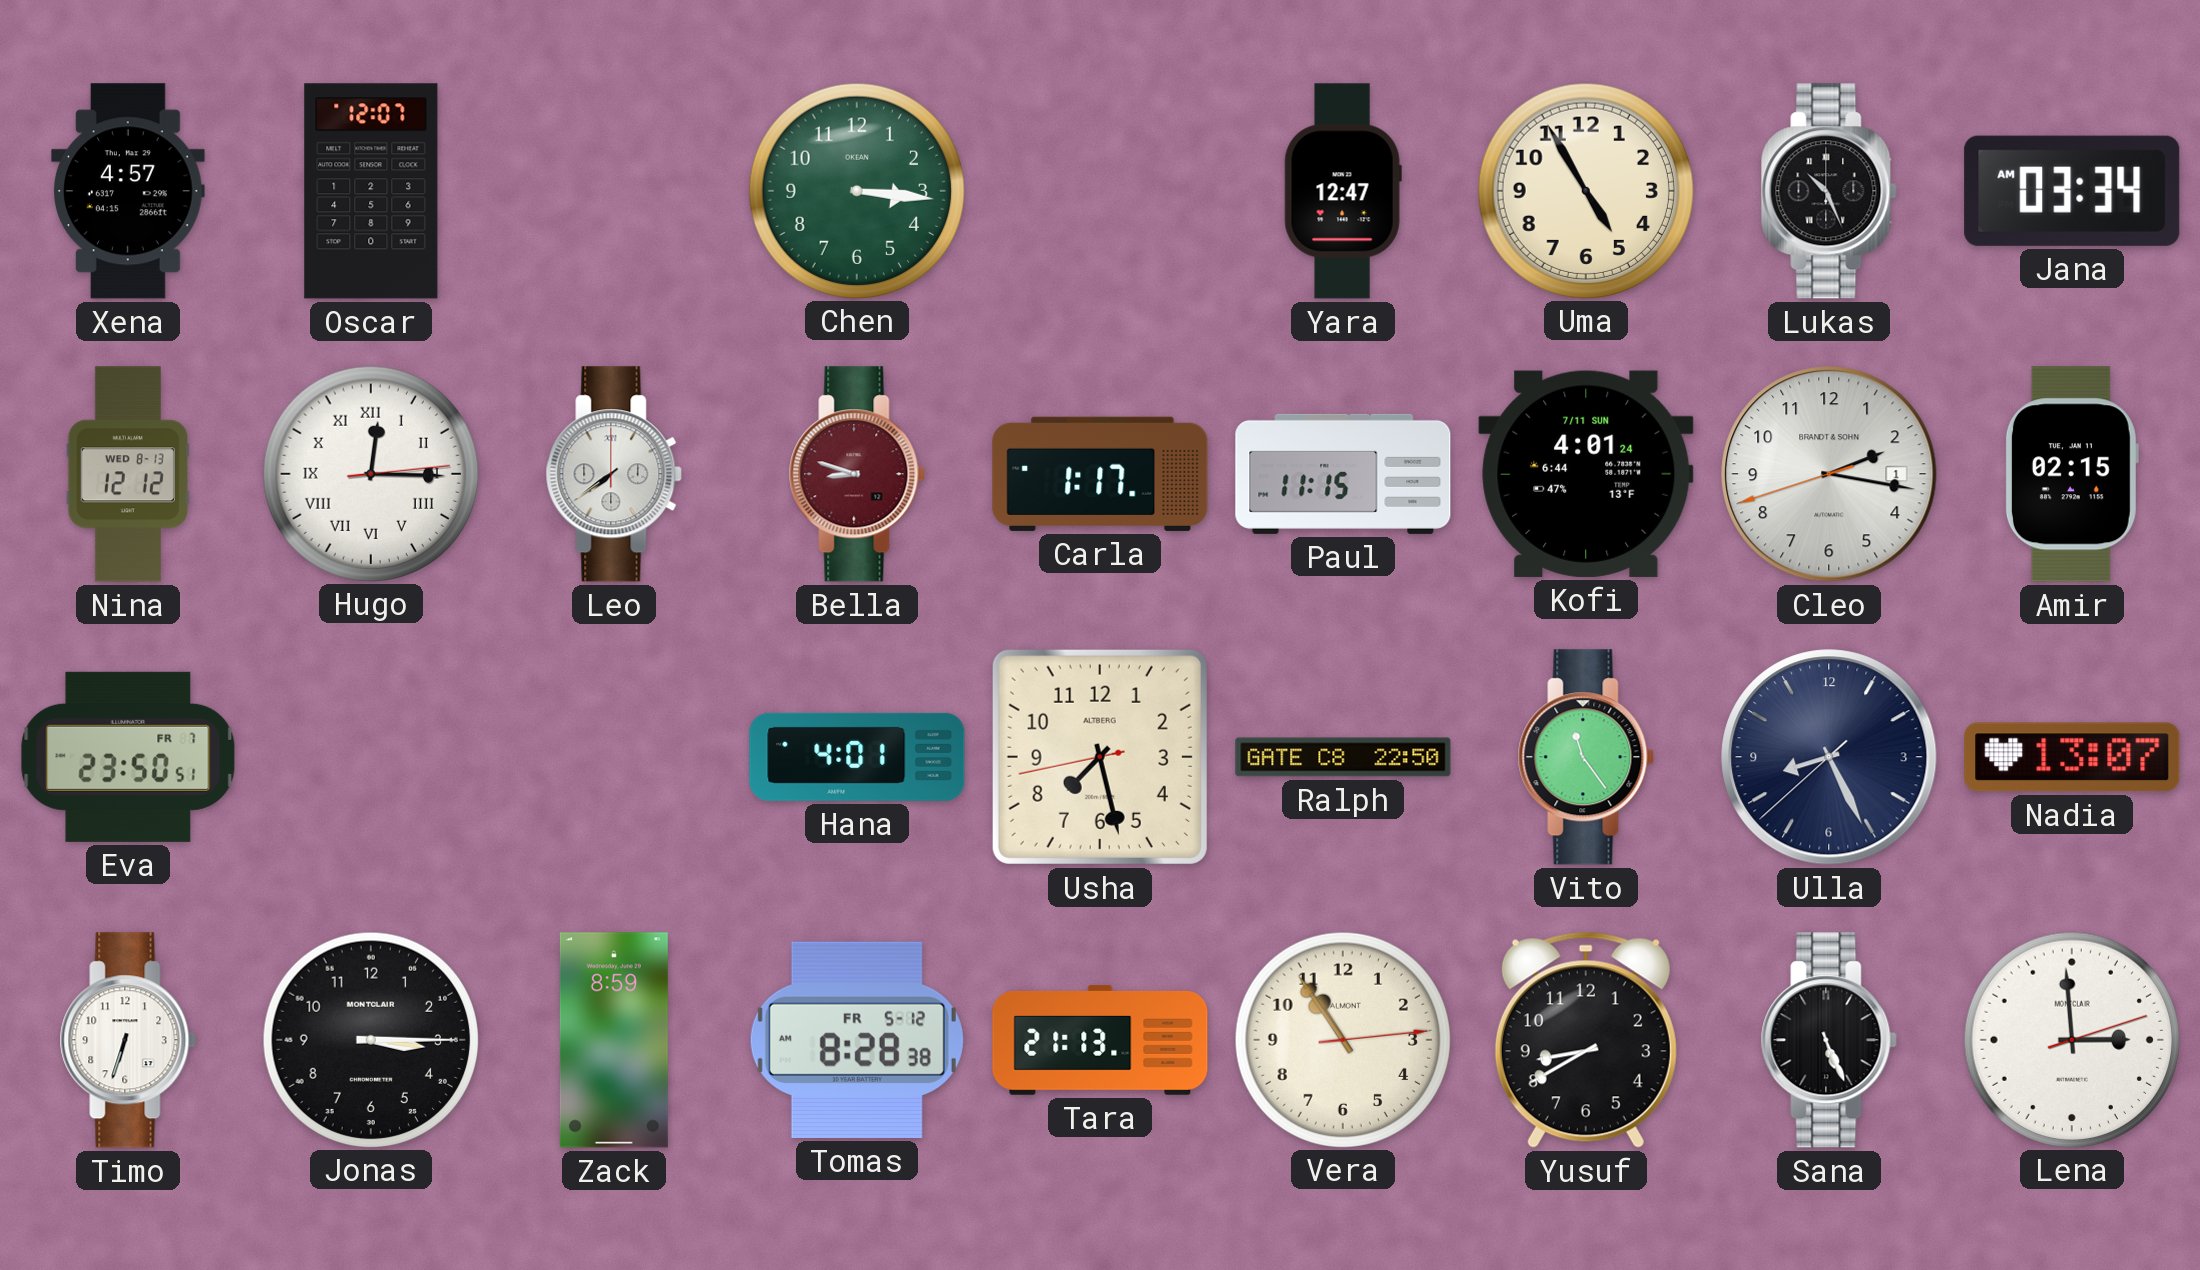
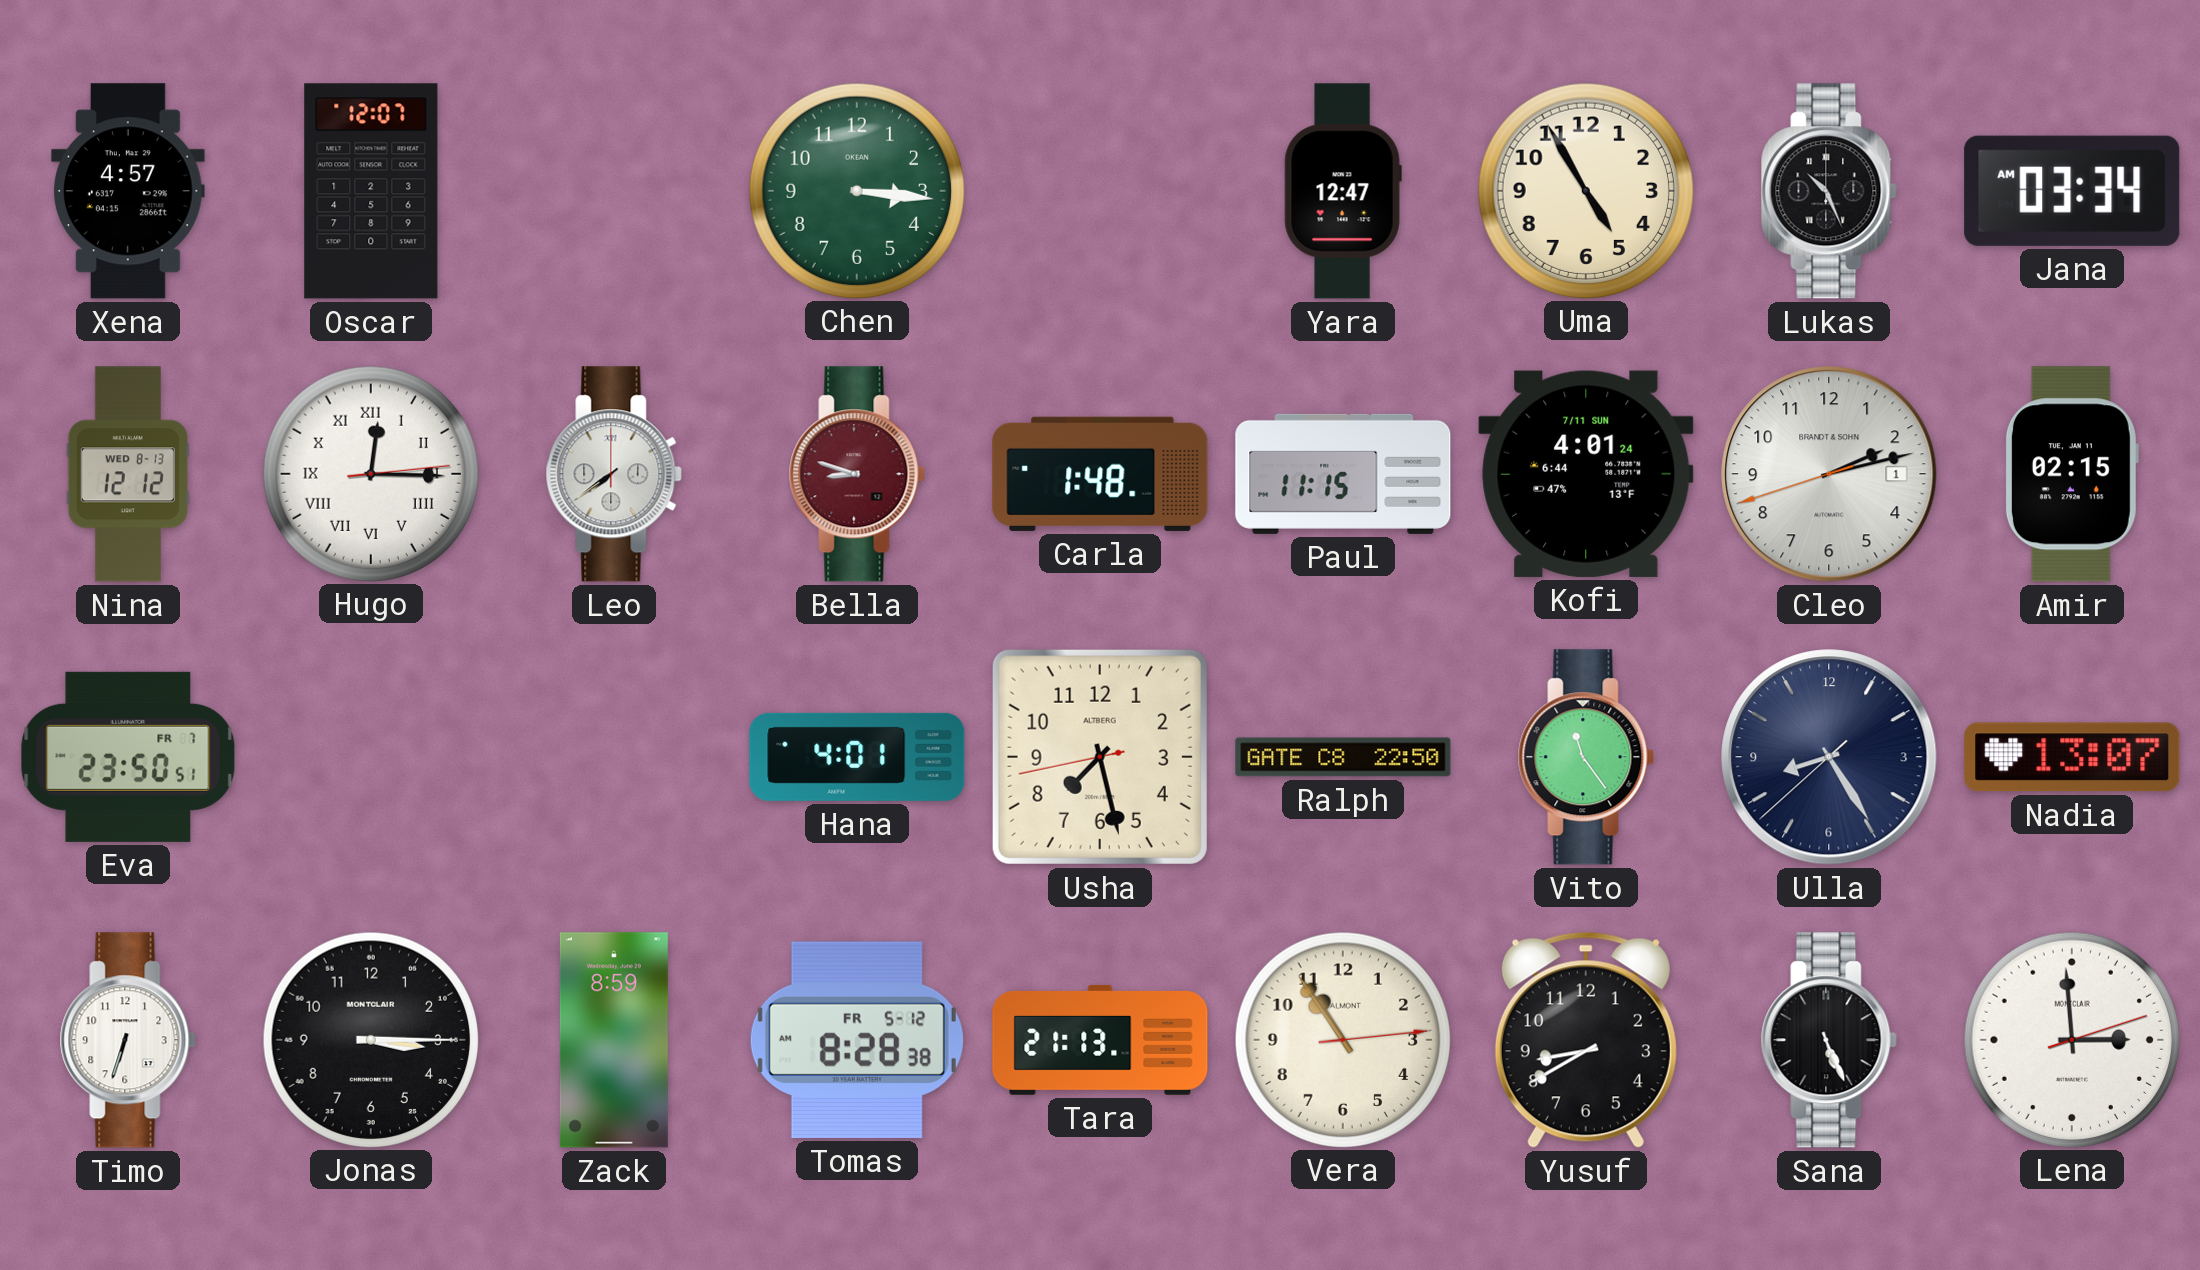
Carla: 1:17 -> 1:48
Cleo: 2:16 -> 2:12
Ulla: 8:25 -> 8:24
